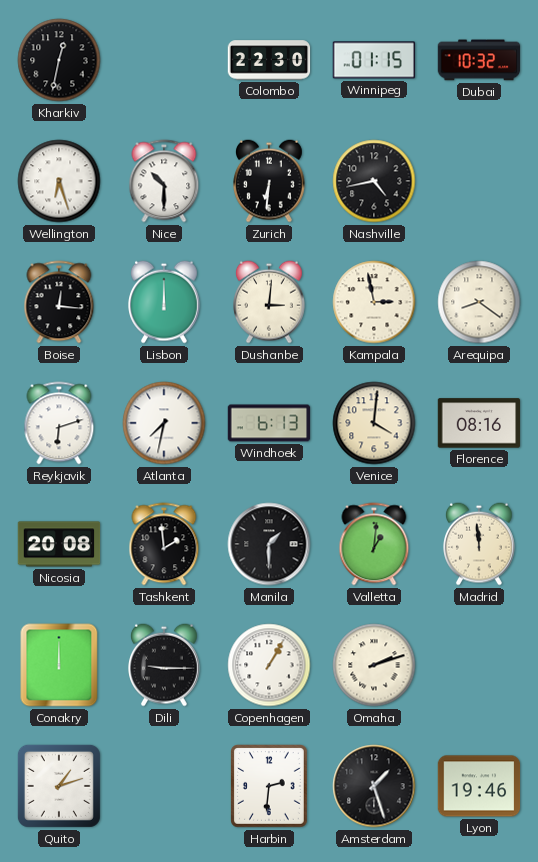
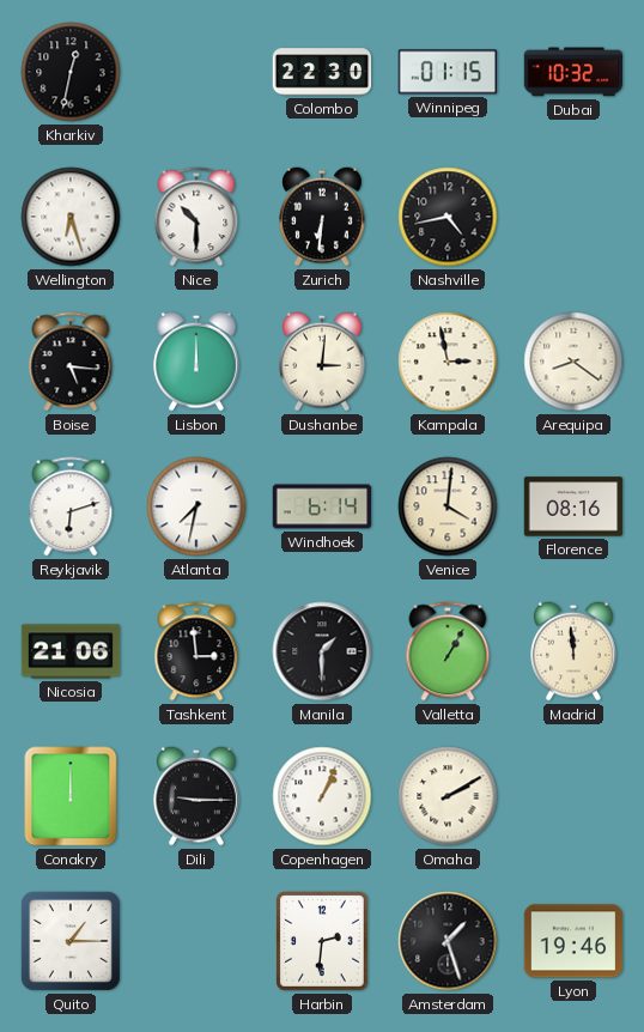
Boise: 12:16 -> 5:16
Windhoek: 6:13 -> 6:14
Nicosia: 20:08 -> 21:06
Tashkent: 1:59 -> 2:59
Valletta: 1:01 -> 1:05
Copenhagen: 1:05 -> 1:04
Omaha: 2:12 -> 2:10
Quito: 1:12 -> 1:15
